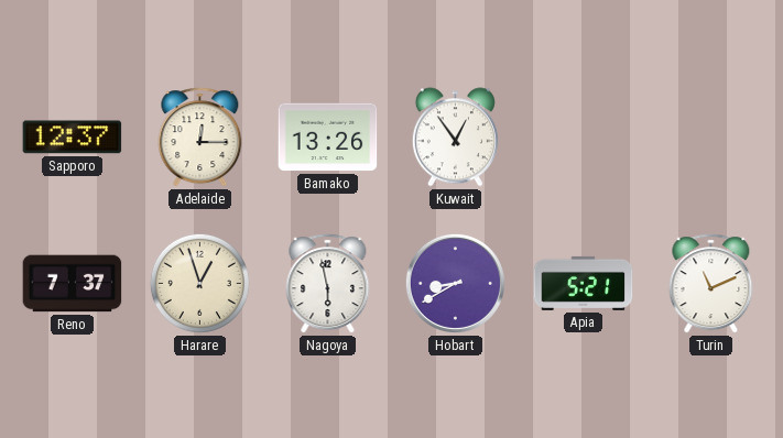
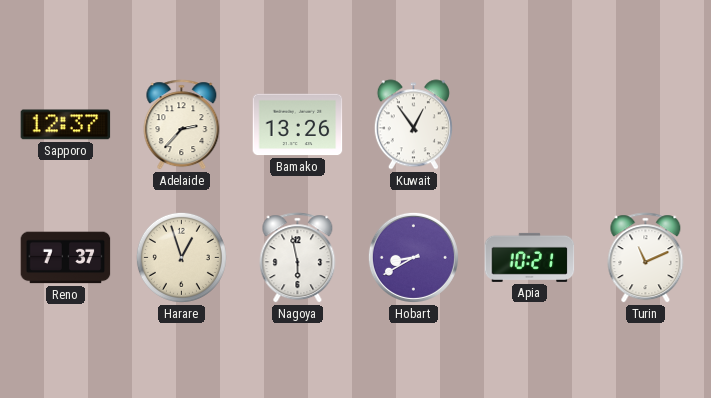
Adelaide: 12:15 -> 2:37
Apia: 5:21 -> 10:21
